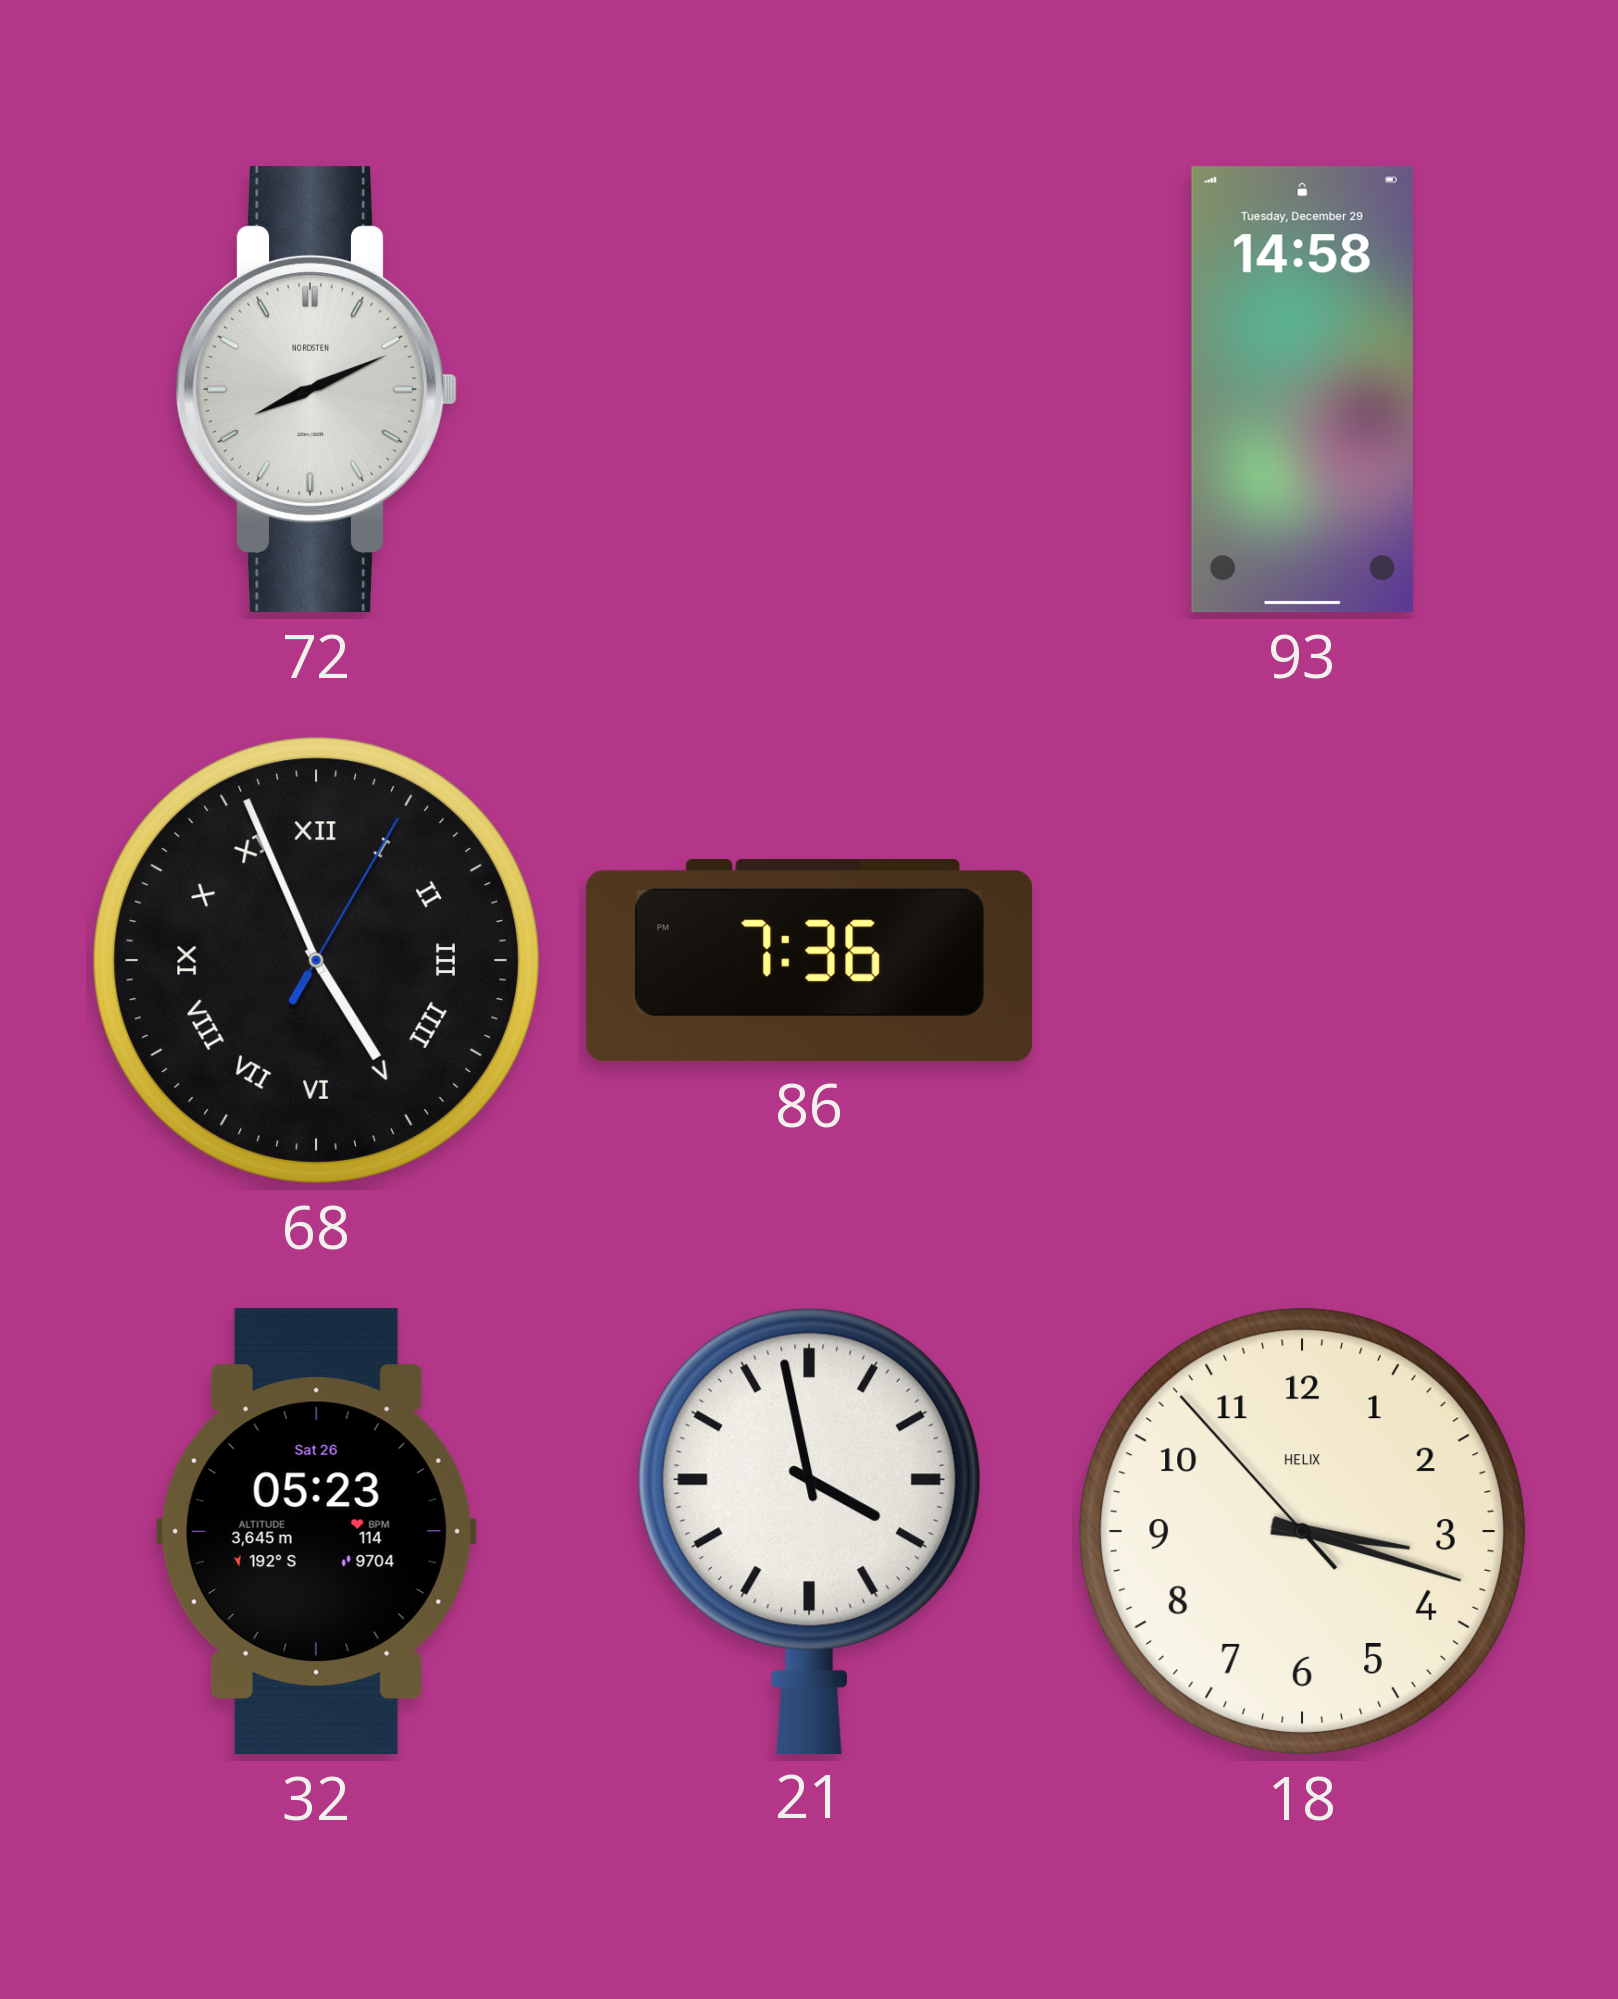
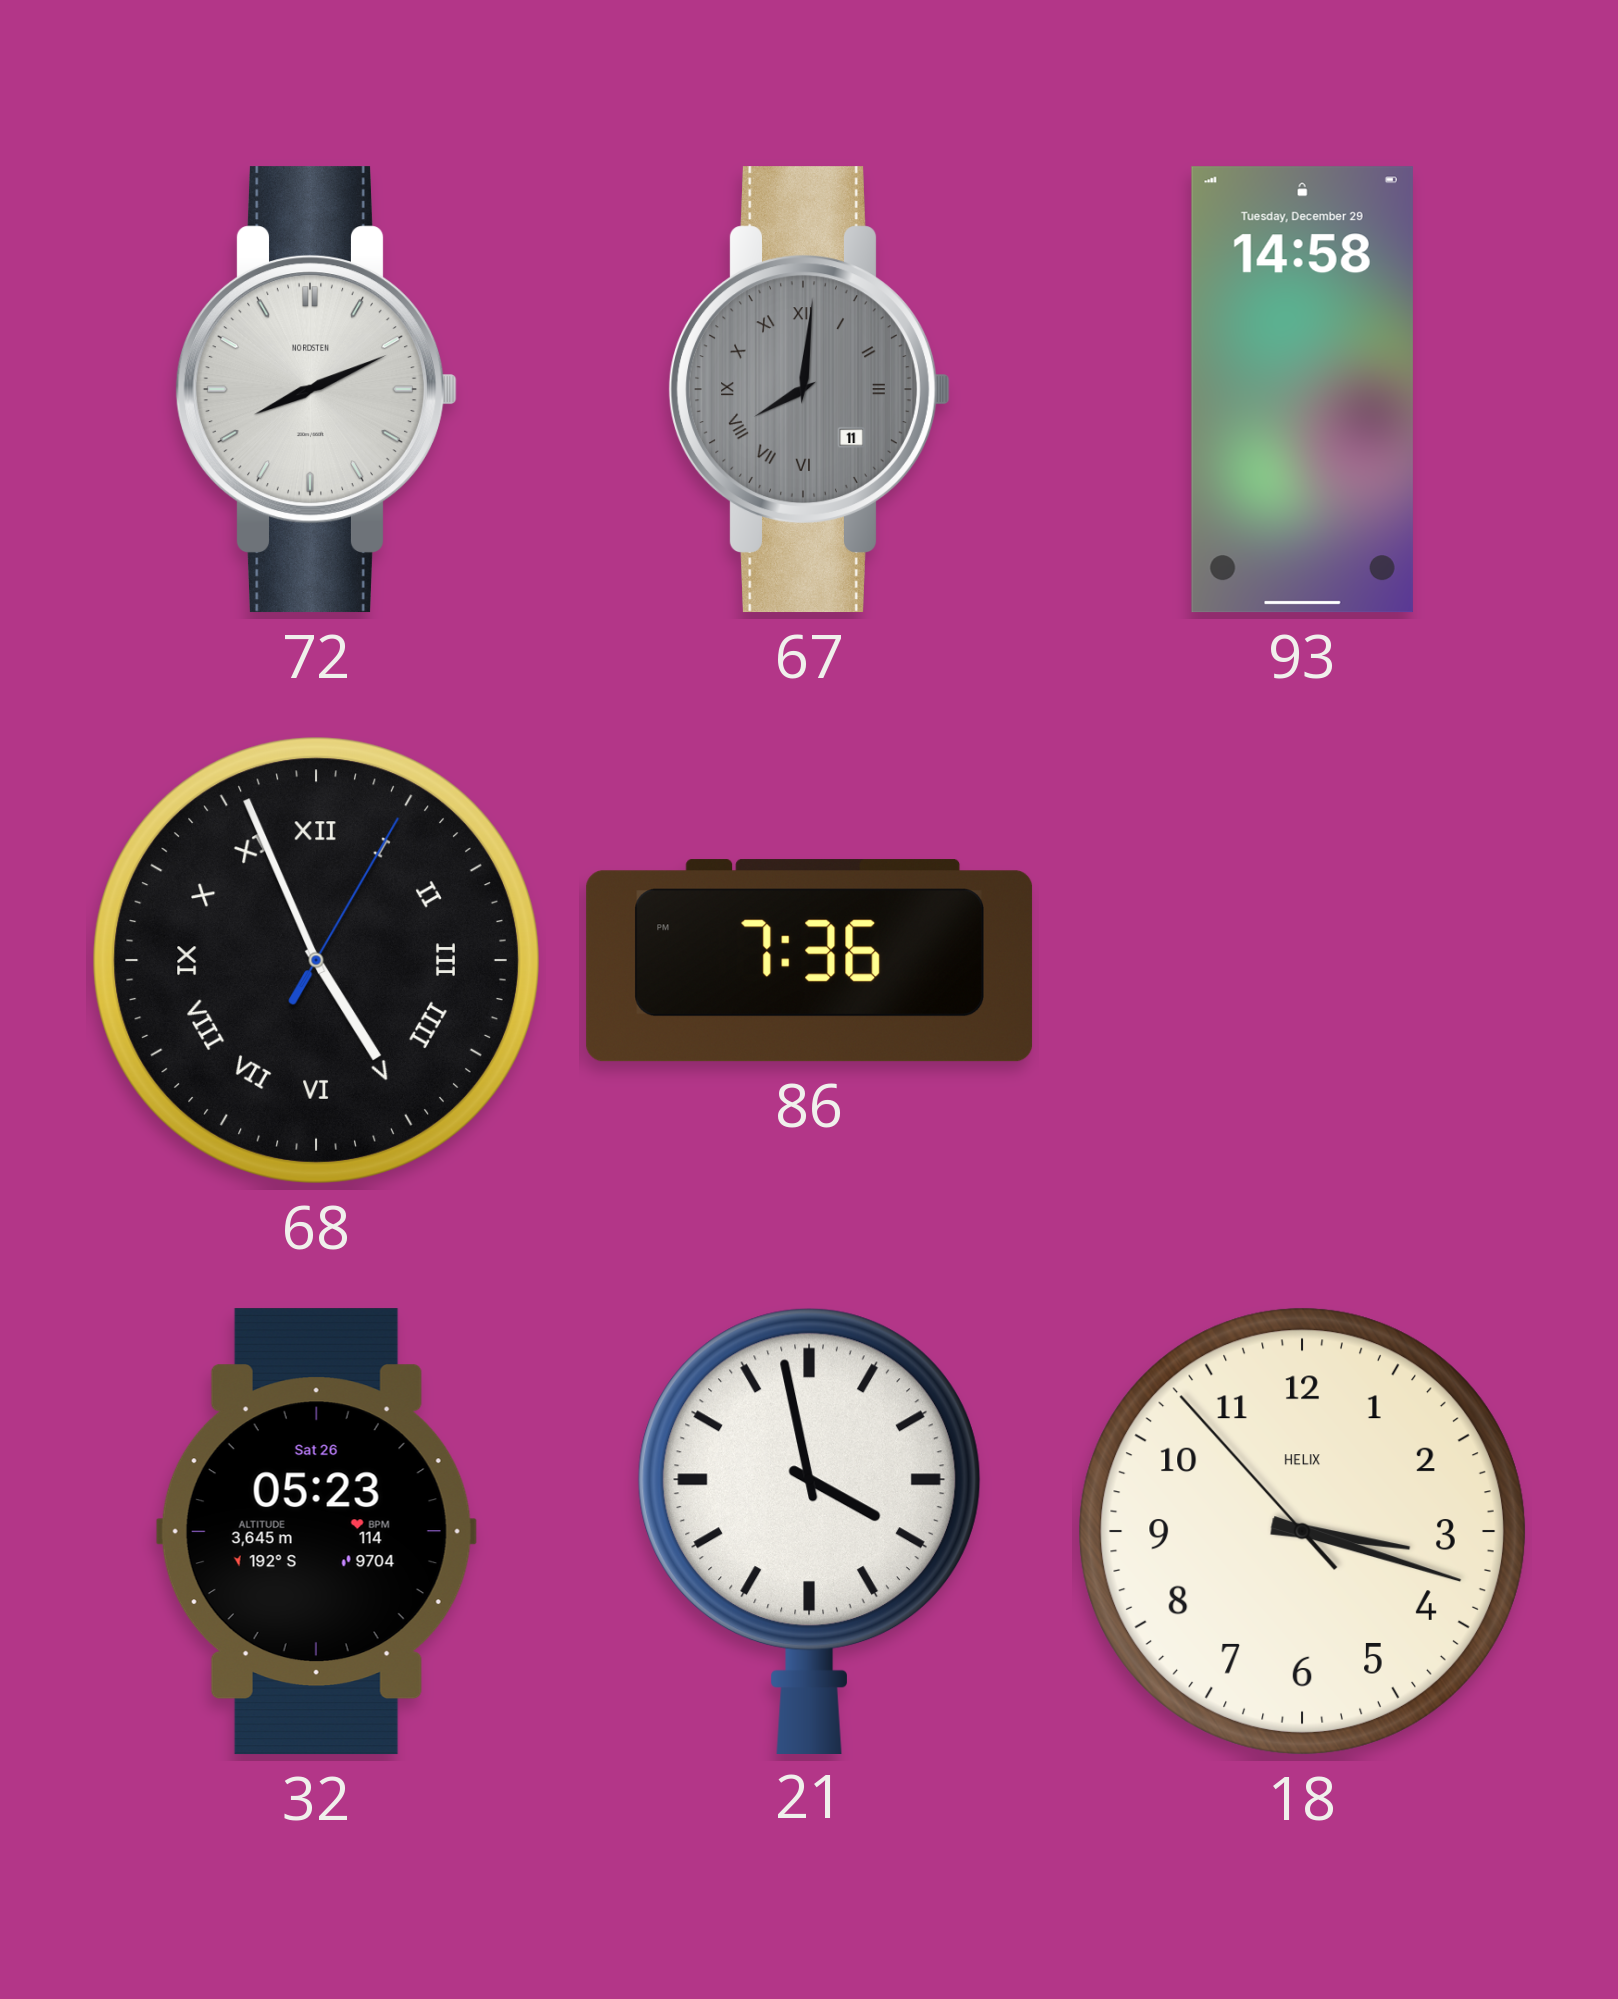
67: none -> 8:01
